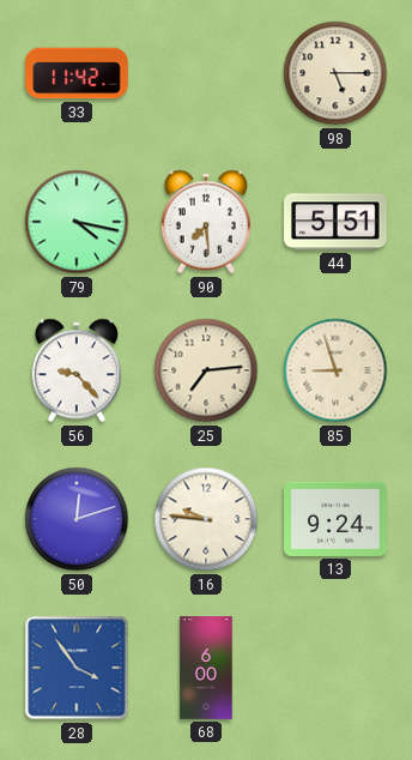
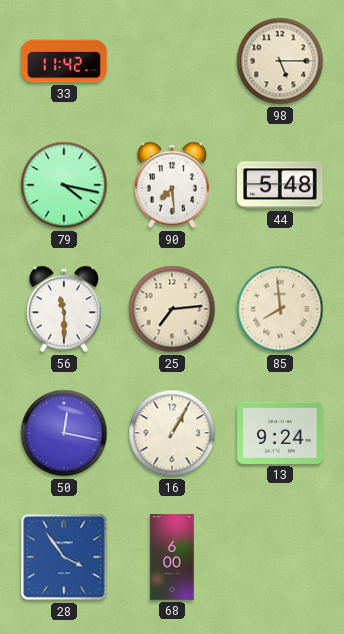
44: 5:51 -> 5:48
56: 9:23 -> 11:30
85: 8:57 -> 7:59
50: 12:12 -> 12:17
16: 9:46 -> 1:05
